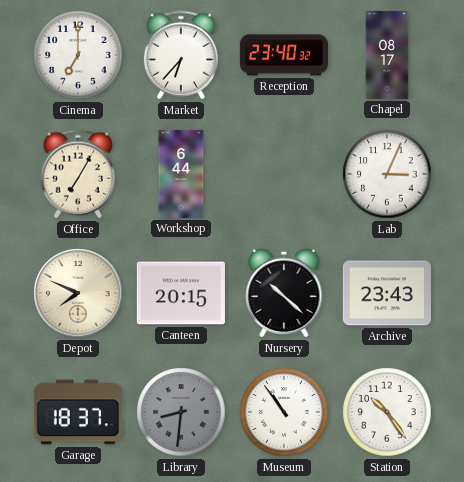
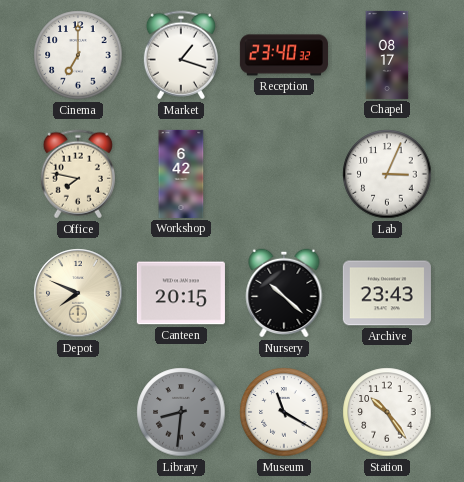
Market: 6:37 -> 1:18
Office: 7:05 -> 7:47
Workshop: 6:44 -> 6:42
Garage: 18:37 -> none
Museum: 10:54 -> 11:20
